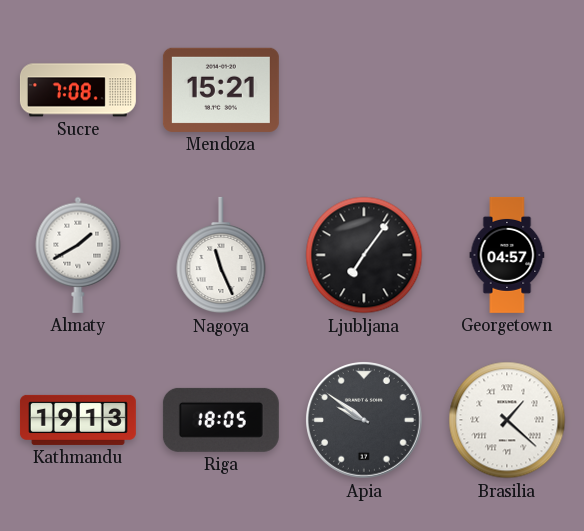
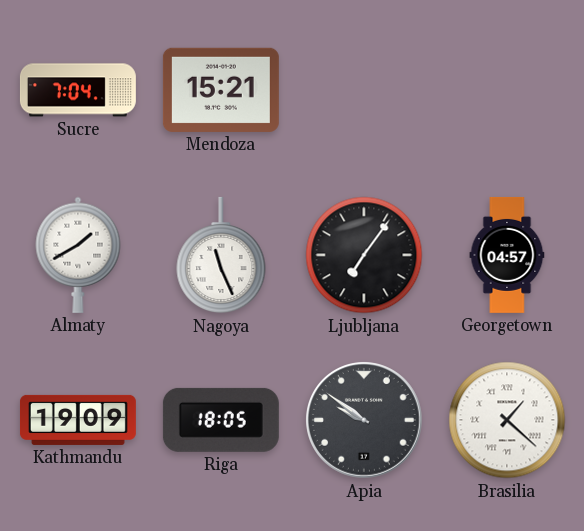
Sucre: 7:08 -> 7:04
Kathmandu: 19:13 -> 19:09
